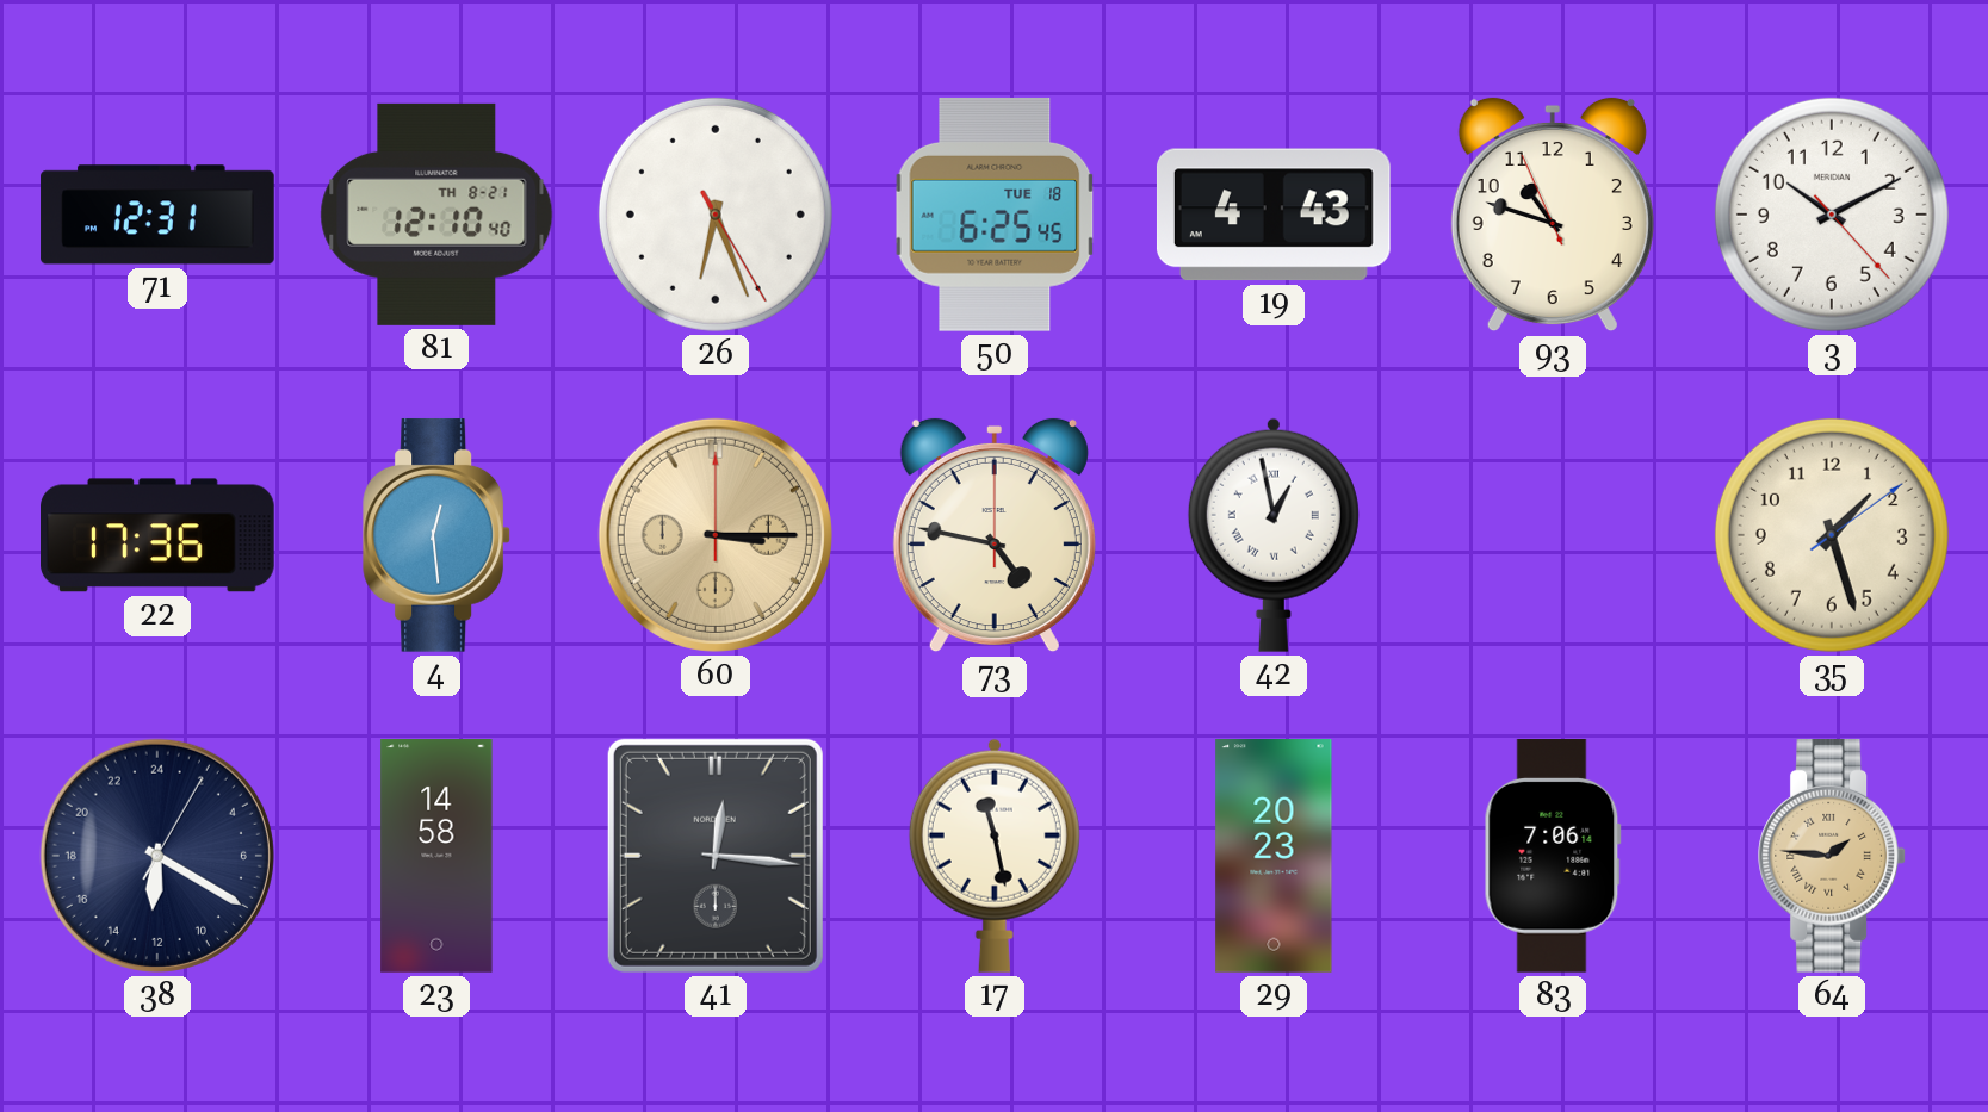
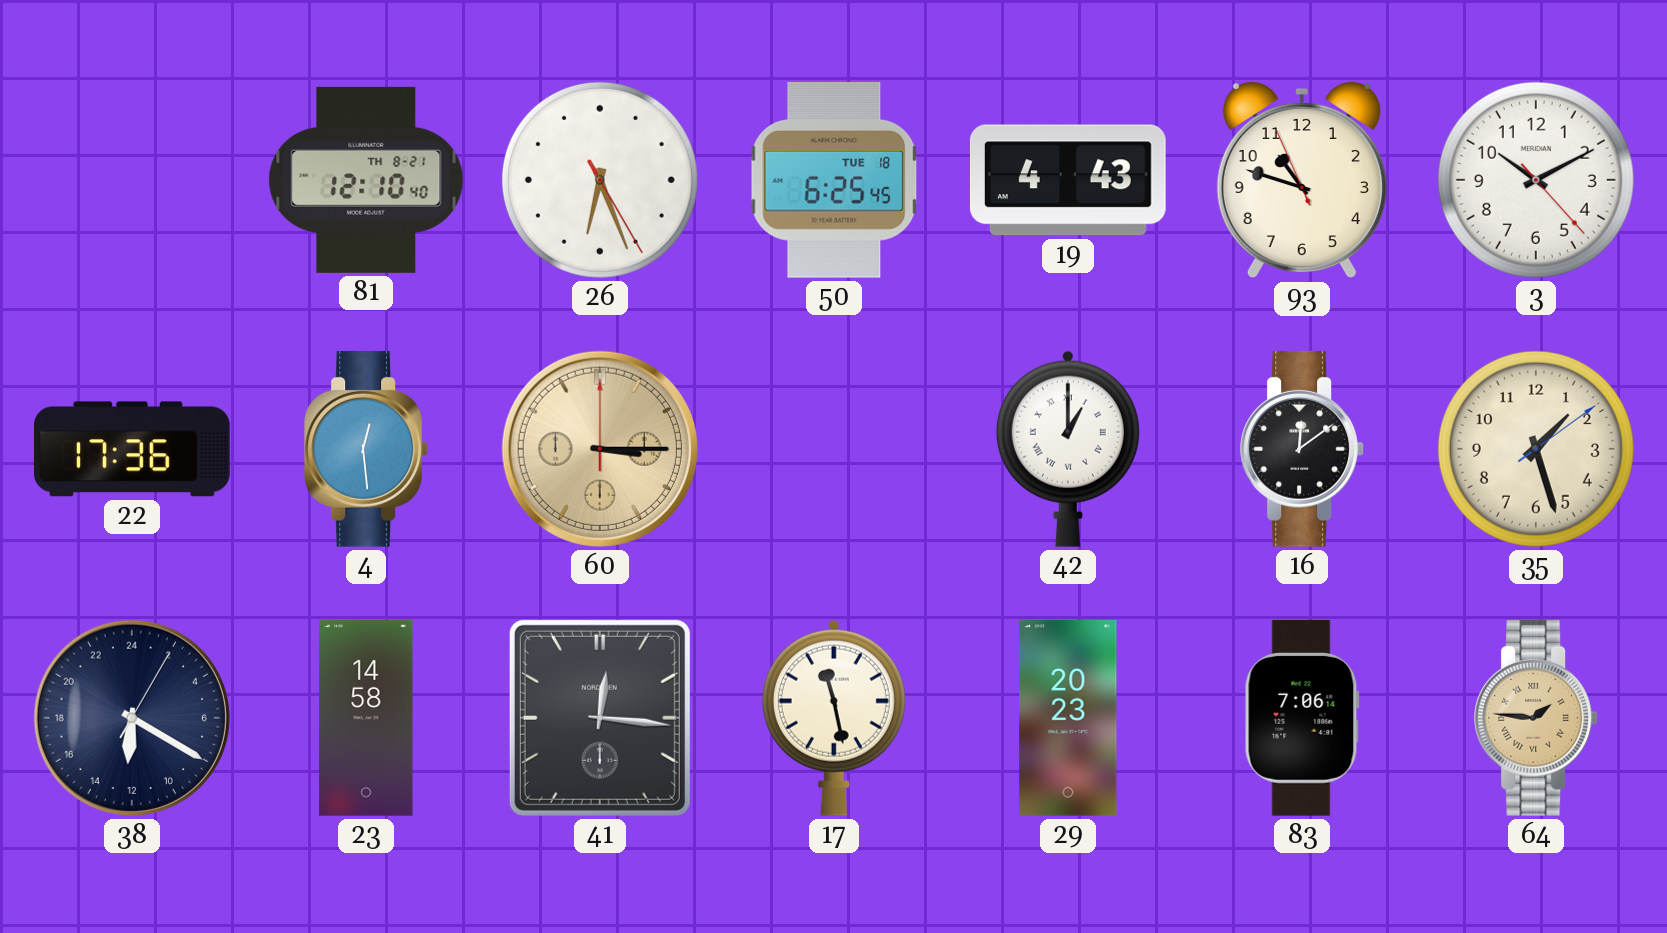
71: 12:31 -> none
73: 4:47 -> none
42: 12:58 -> 1:00
16: none -> 12:09
